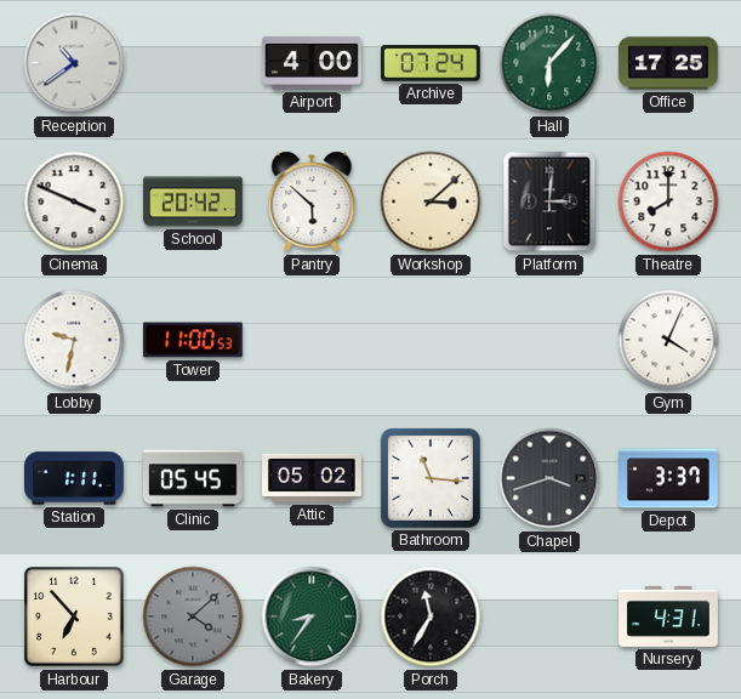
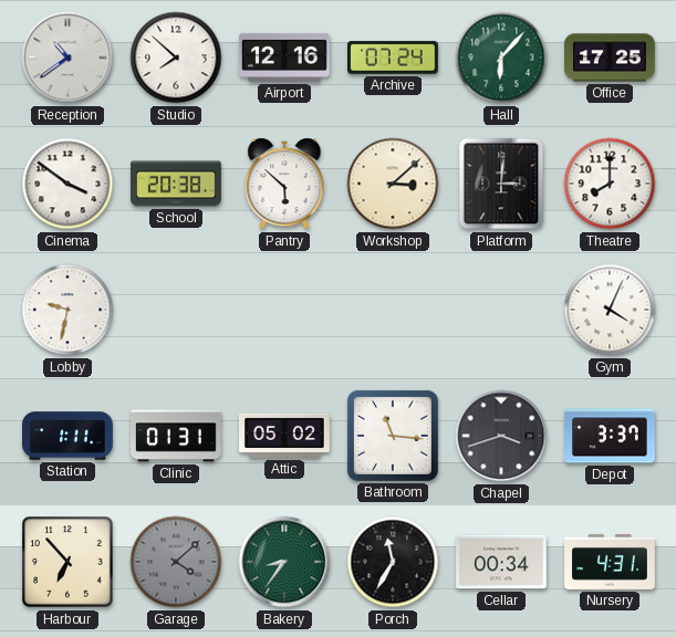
Studio: none -> 7:52
Airport: 4:00 -> 12:16
Cinema: 3:49 -> 3:51
School: 20:42 -> 20:38
Tower: 11:00 -> none
Clinic: 05:45 -> 01:31
Cellar: none -> 00:34
